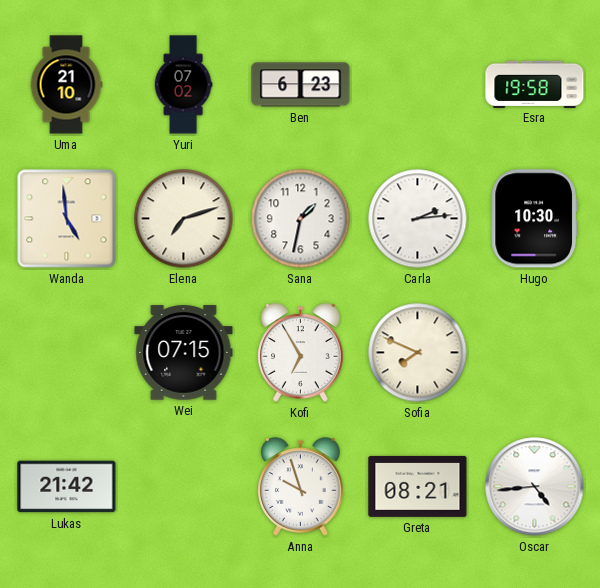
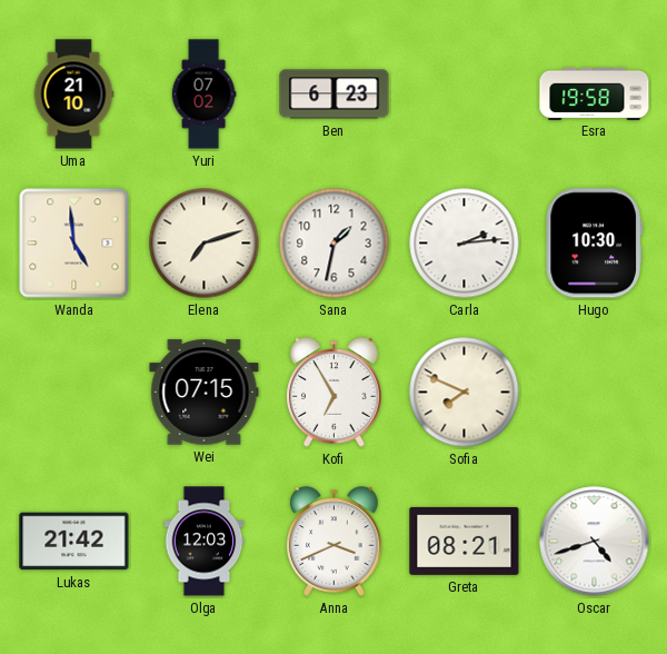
Olga: none -> 12:03
Anna: 9:57 -> 3:41
Oscar: 4:44 -> 4:42
